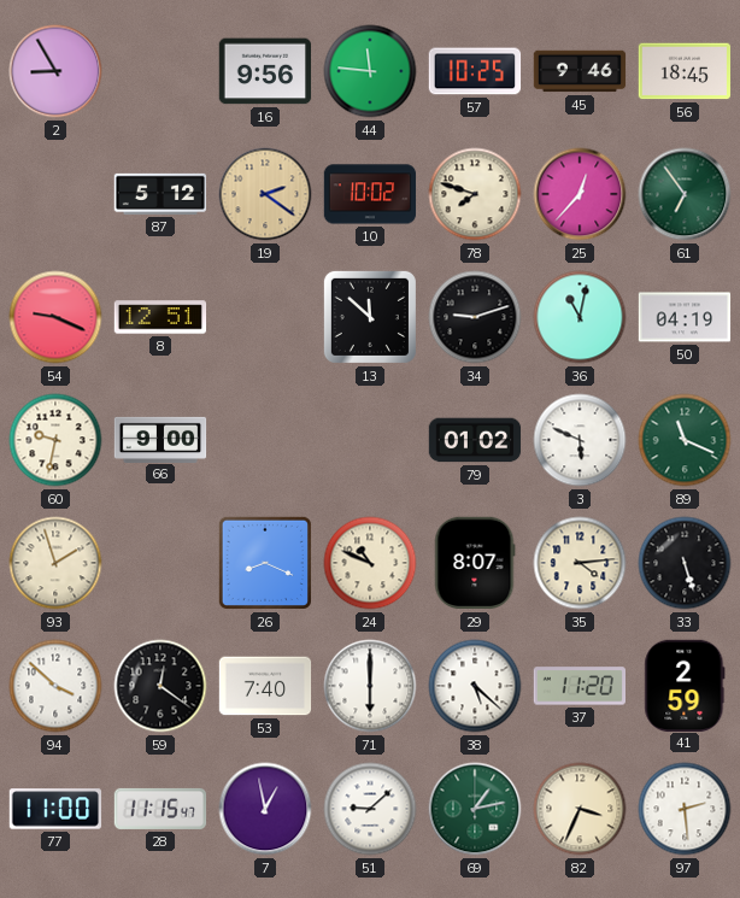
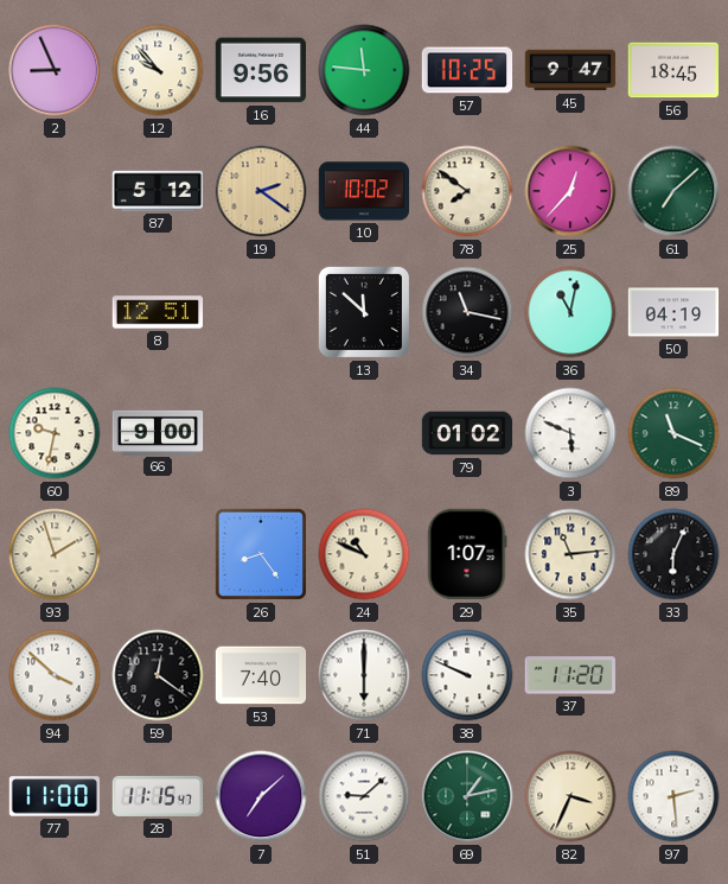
2: 8:55 -> 8:56
12: none -> 9:53
45: 9:46 -> 9:47
78: 7:48 -> 7:51
61: 6:54 -> 7:08
54: 9:19 -> none
34: 9:12 -> 11:17
26: 8:19 -> 8:24
29: 8:07 -> 1:07
35: 4:14 -> 11:14
33: 5:27 -> 6:04
38: 5:22 -> 9:49
41: 2:59 -> none
7: 12:58 -> 7:08
